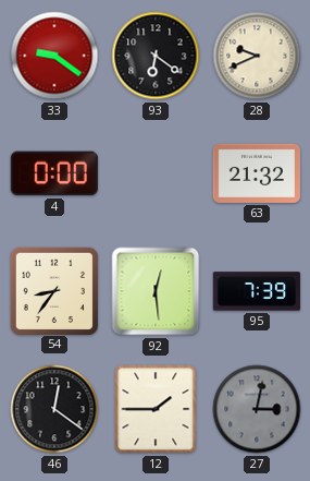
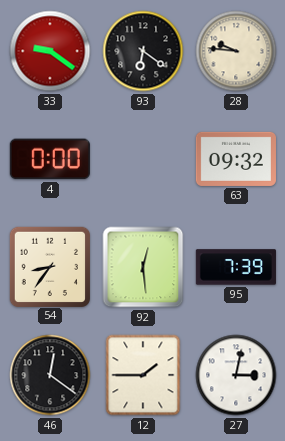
28: 9:41 -> 9:46
63: 21:32 -> 09:32
27 dial: grey -> white
